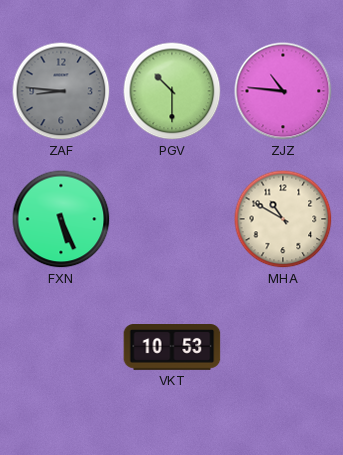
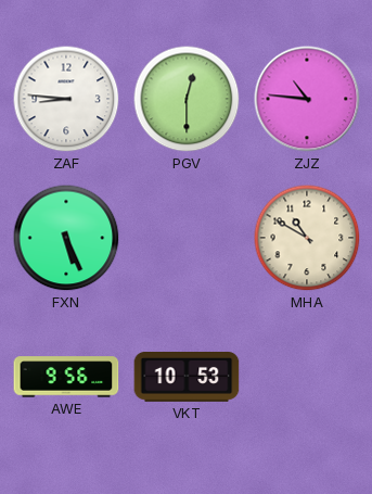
ZAF dial: grey -> white
PGV: 10:30 -> 12:30
AWE: none -> 9:56
